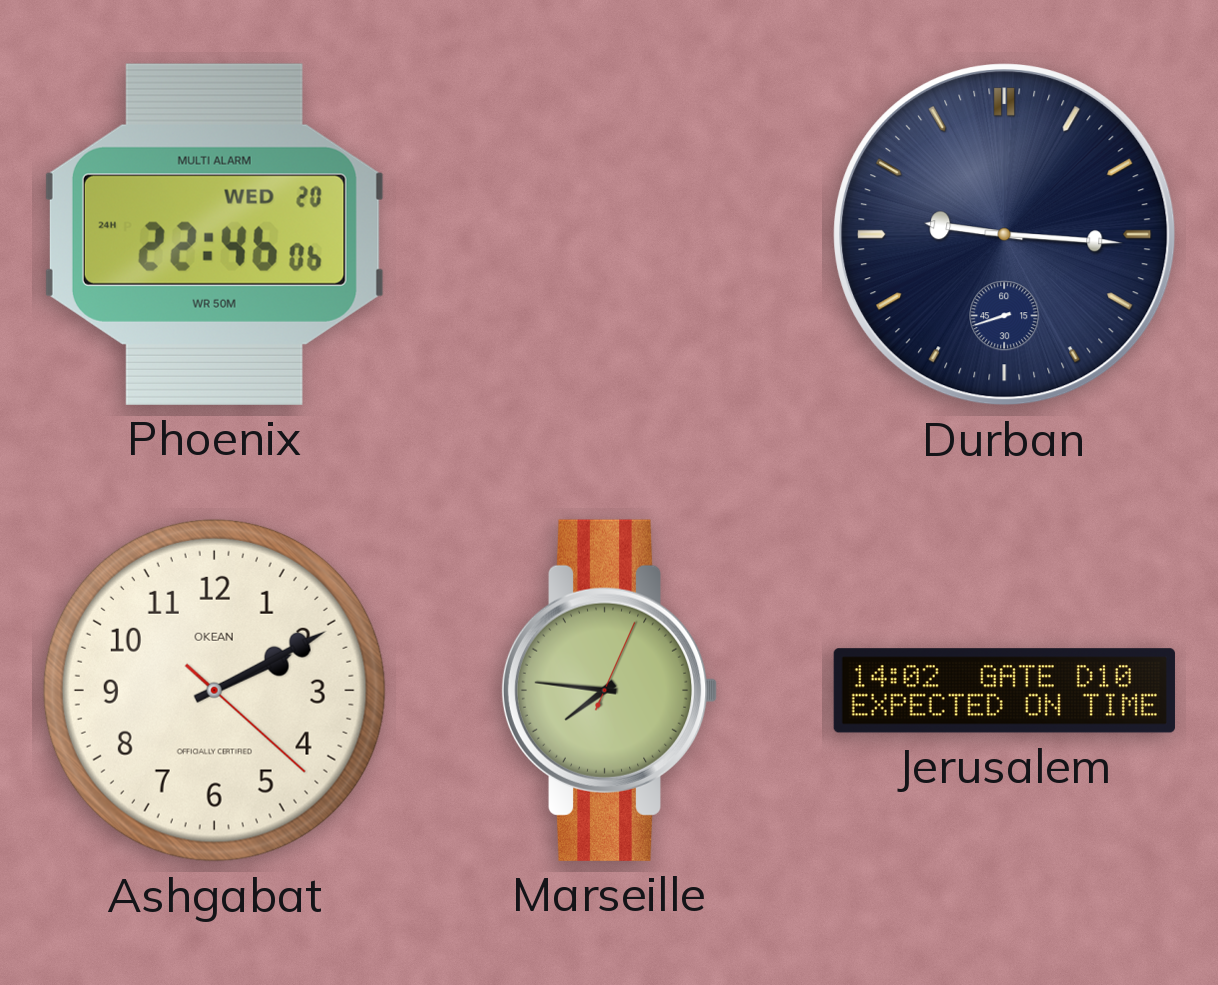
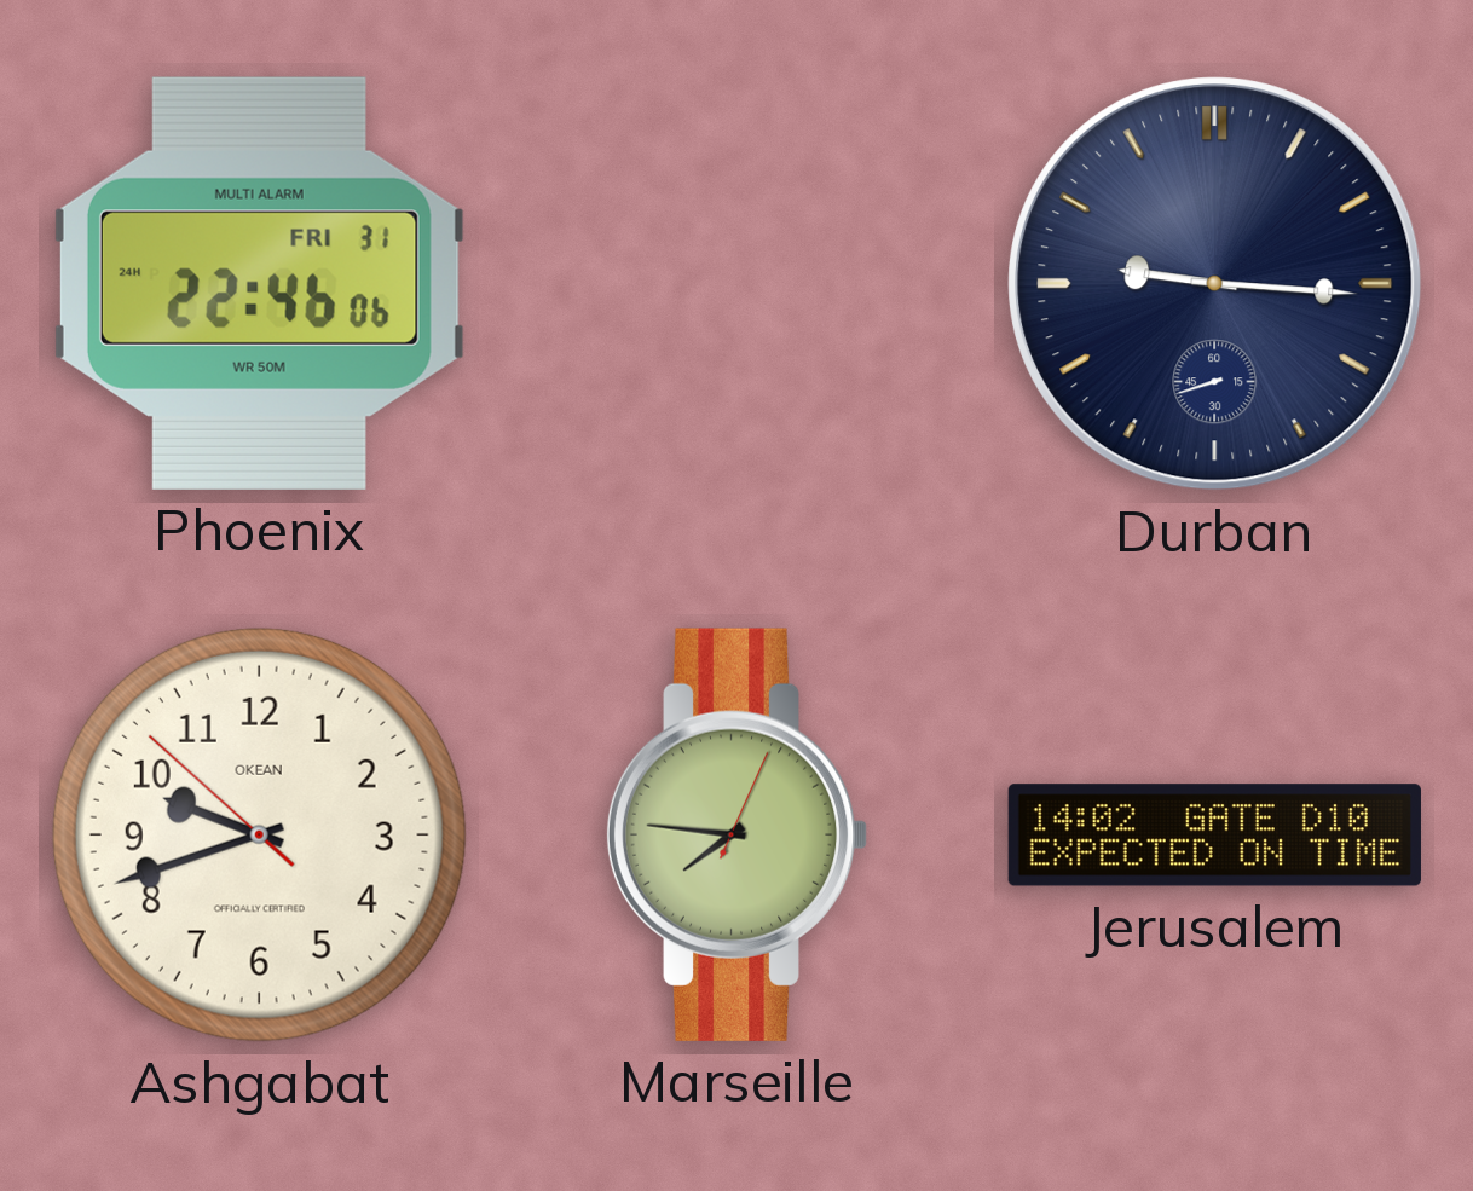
Phoenix date: WED 20 -> FRI 31
Ashgabat: 2:10 -> 9:41
